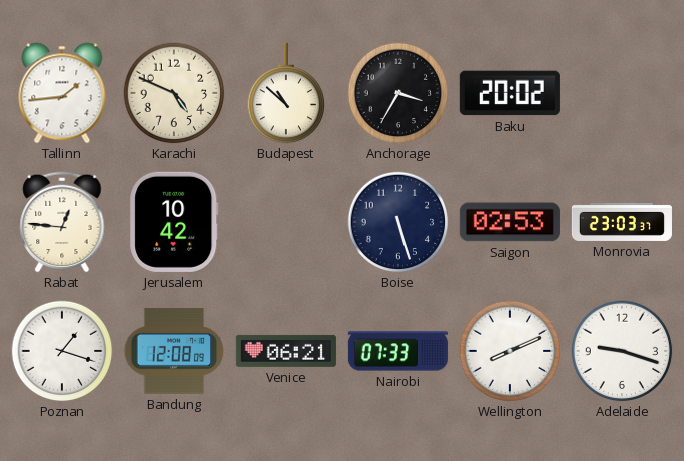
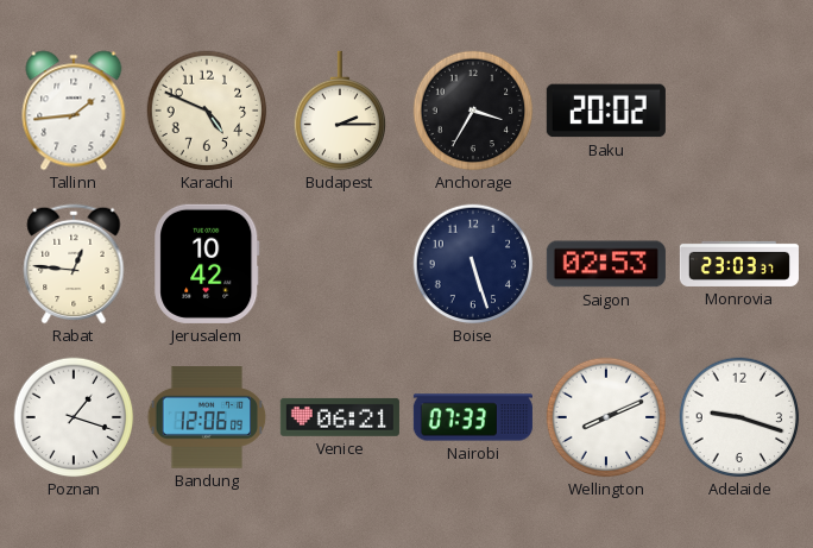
Budapest: 10:52 -> 2:15
Bandung: 12:08 -> 12:06
